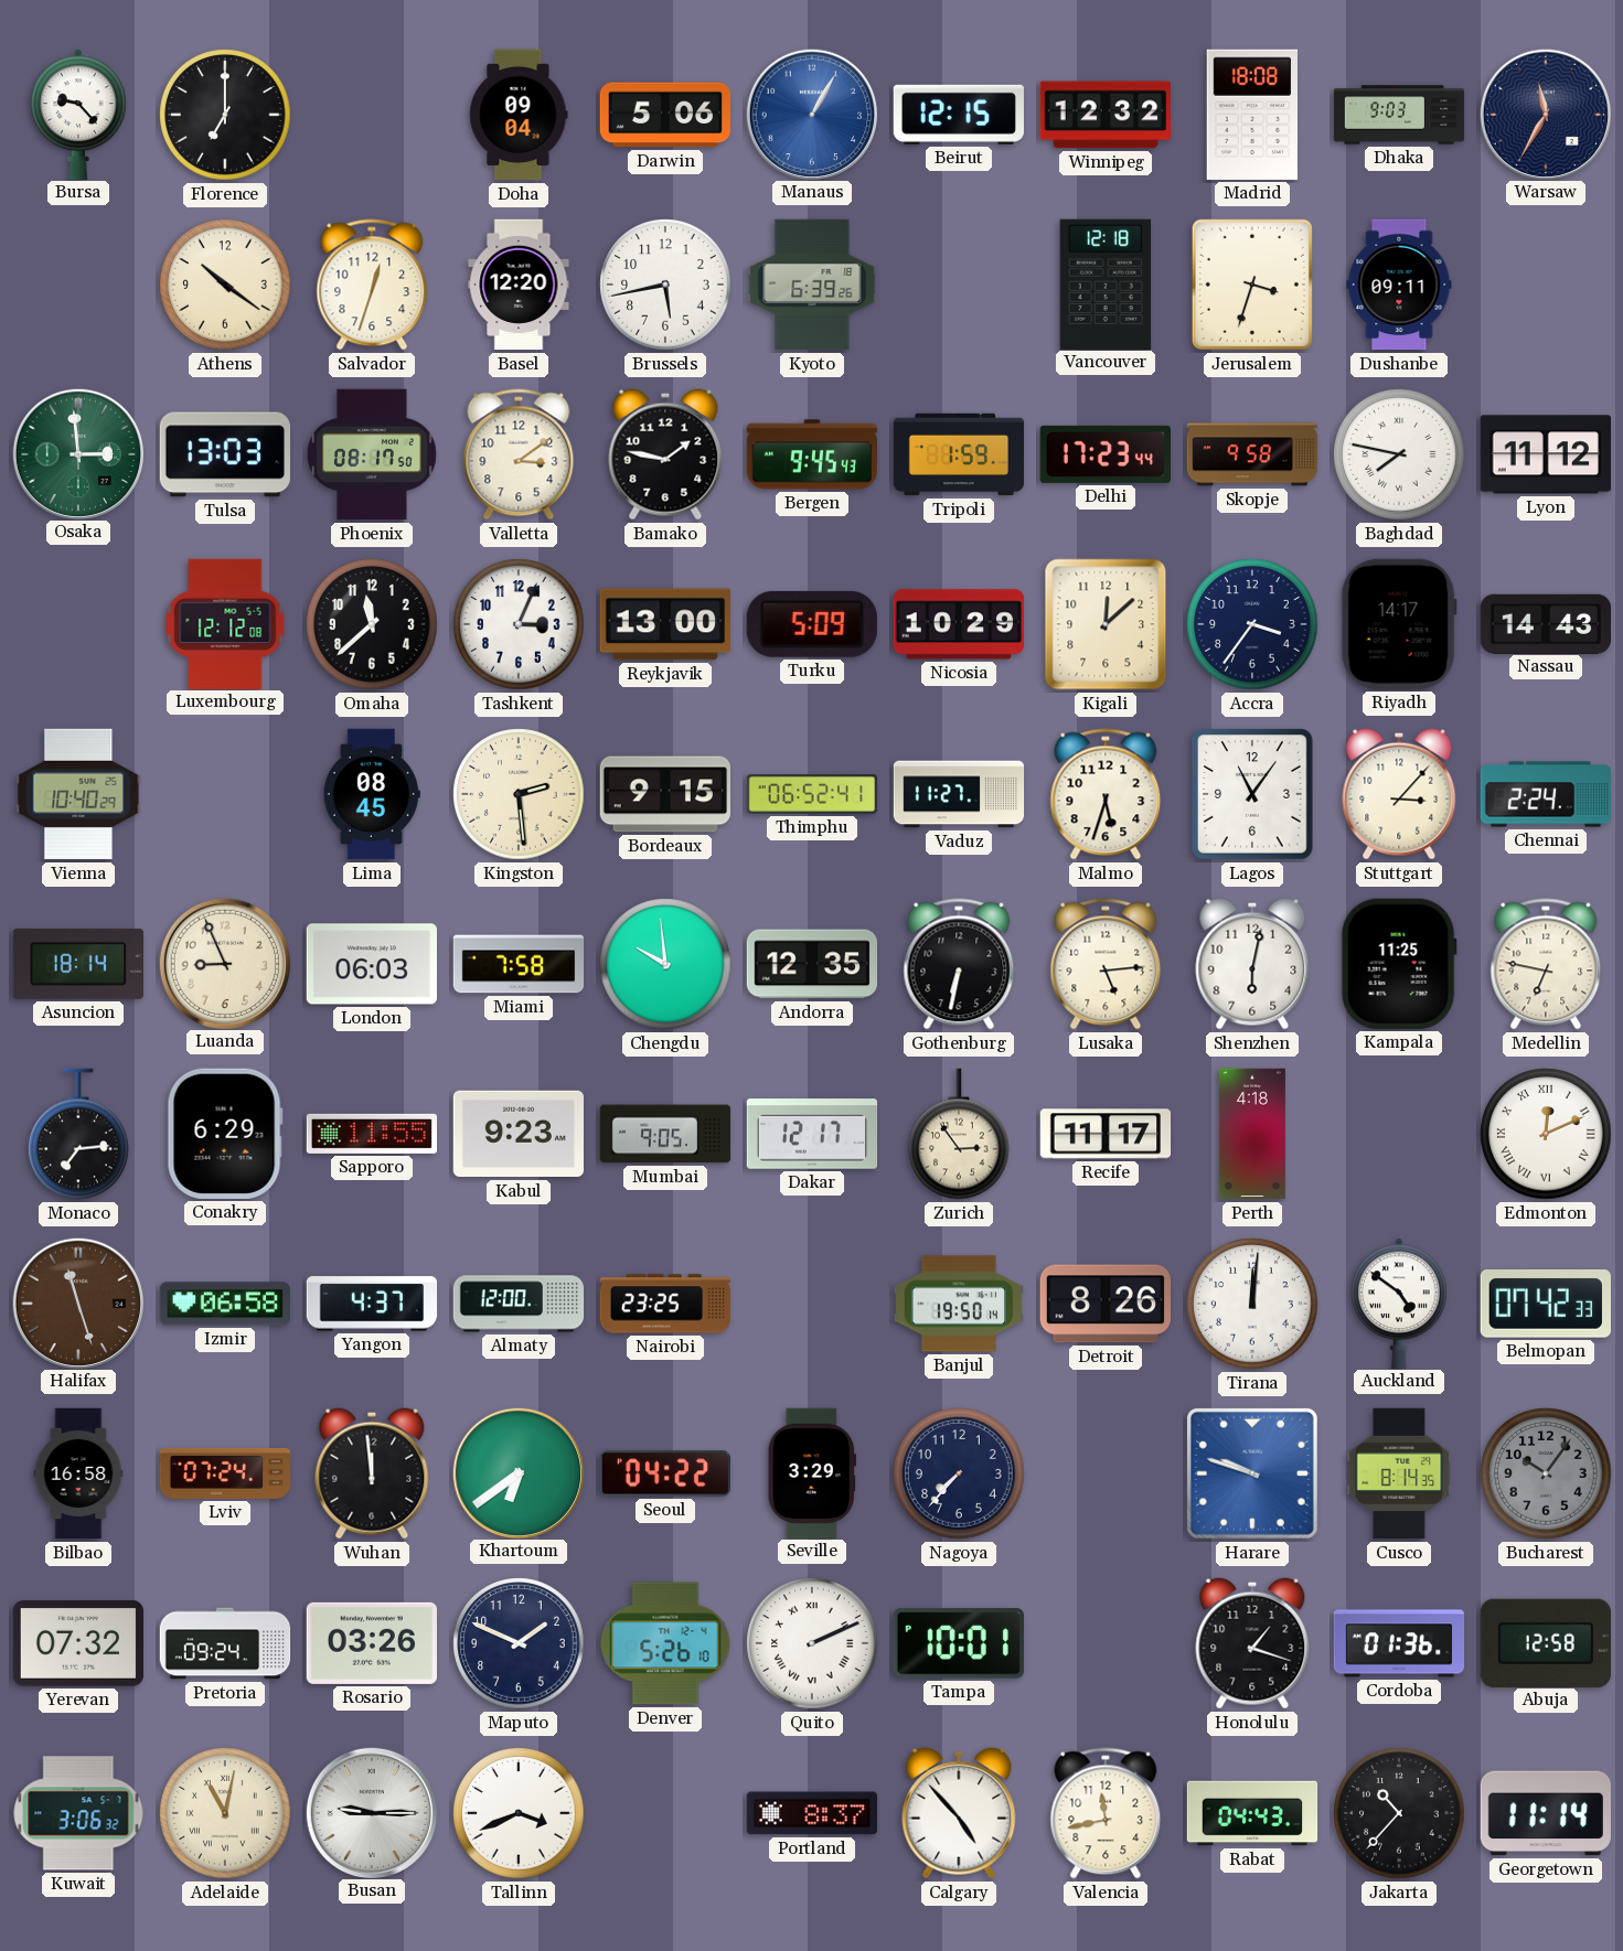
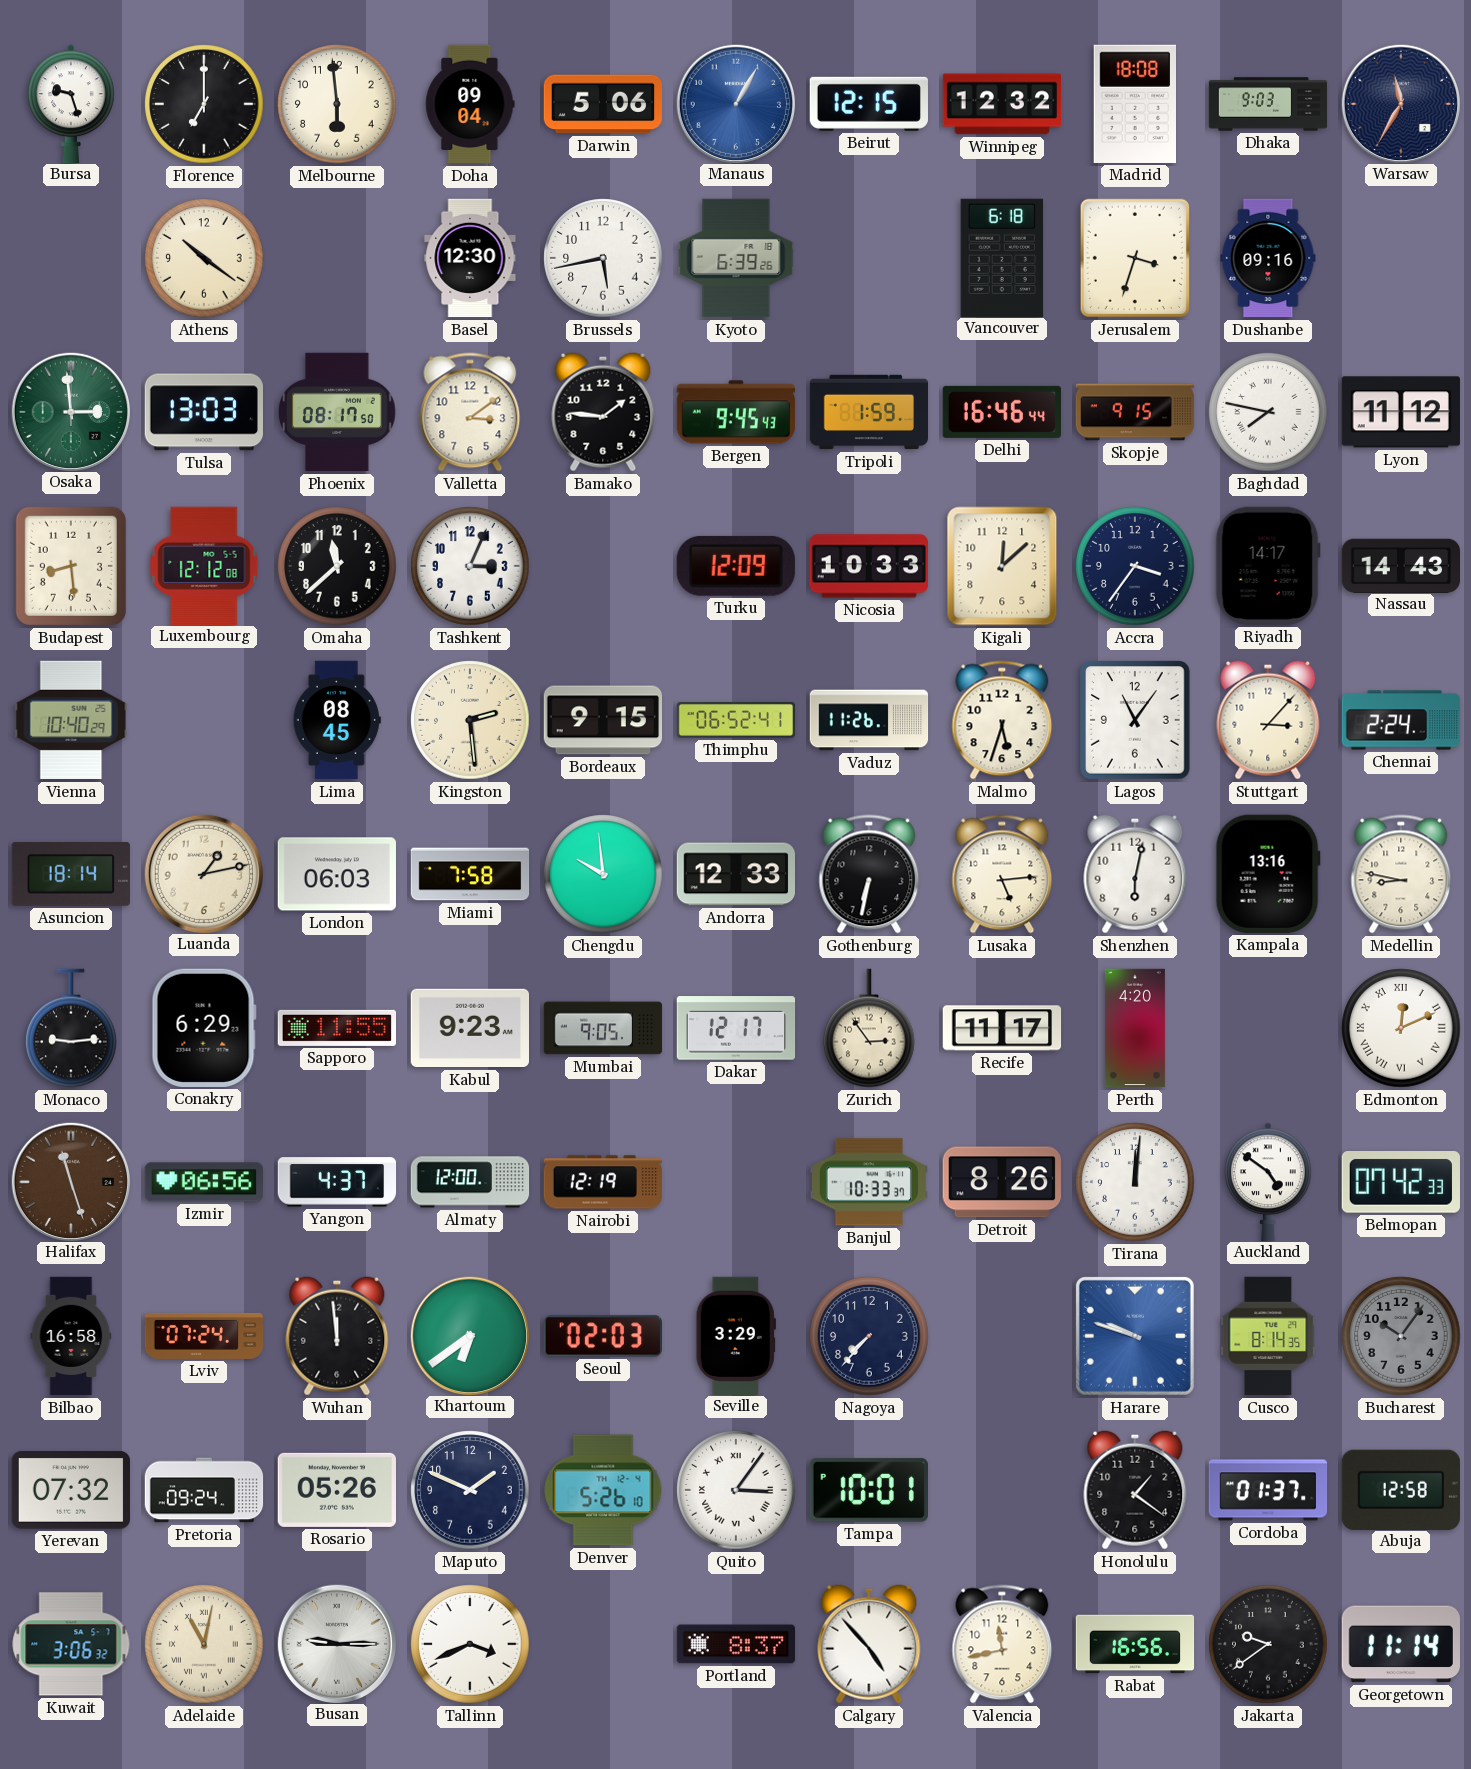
Bursa: 9:23 -> 9:27
Melbourne: none -> 5:59
Salvador: 12:33 -> none
Basel: 12:20 -> 12:30
Vancouver: 12:18 -> 6:18
Dushanbe: 09:11 -> 09:16
Bamako: 1:47 -> 1:46
Delhi: 17:23 -> 16:46
Skopje: 9:58 -> 9:15
Budapest: none -> 8:29
Reykjavik: 13:00 -> none
Turku: 5:09 -> 12:09
Nicosia: 10:29 -> 10:33
Vaduz: 11:27 -> 11:26
Luanda: 8:56 -> 1:13
Andorra: 12:35 -> 12:33
Kampala: 11:25 -> 13:16
Medellin: 6:47 -> 8:47
Monaco: 7:14 -> 9:14
Perth: 4:18 -> 4:20
Izmir: 06:58 -> 06:56
Nairobi: 23:25 -> 12:19
Banjul: 19:50 -> 10:33
Seoul: 04:22 -> 02:03
Rosario: 03:26 -> 05:26
Quito: 2:11 -> 3:06
Honolulu: 1:18 -> 1:21
Cordoba: 01:36 -> 01:37
Rabat: 04:43 -> 16:56
Jakarta: 10:37 -> 9:39
